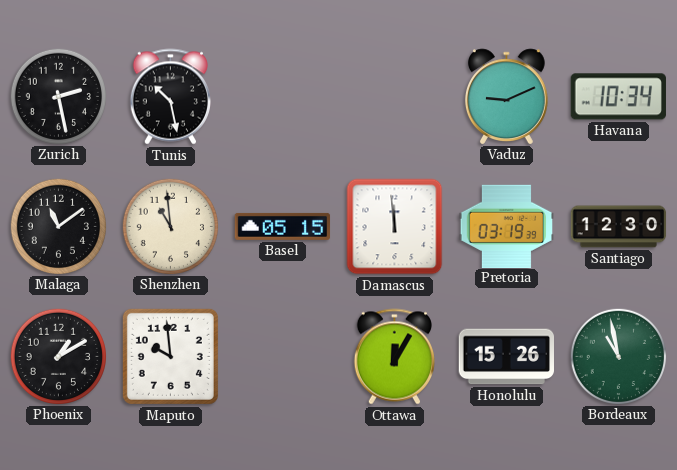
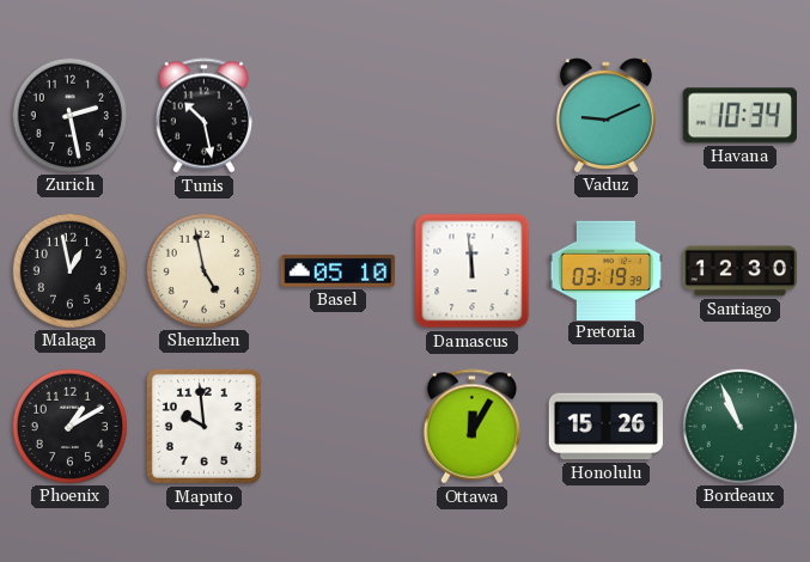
Malaga: 11:09 -> 12:58
Shenzhen: 10:59 -> 4:58
Basel: 05:15 -> 05:10
Bordeaux: 10:58 -> 10:56
